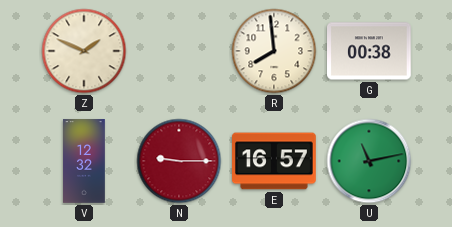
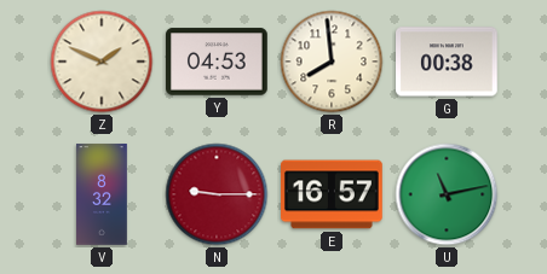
Y: none -> 04:53
V: 12:32 -> 8:32
